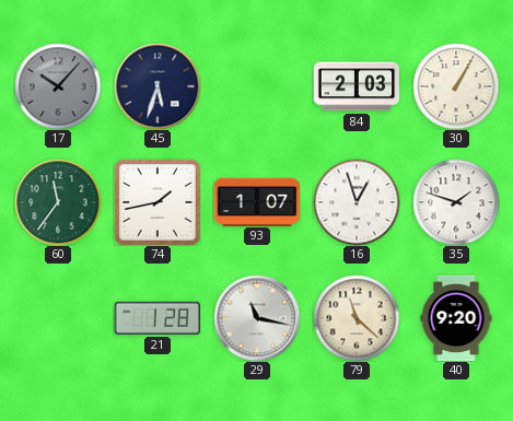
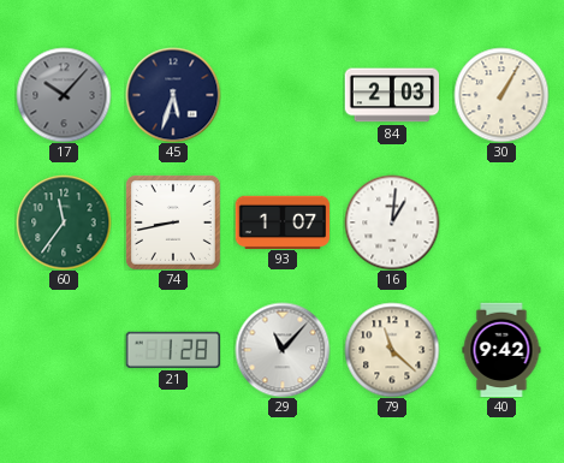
74: 1:43 -> 8:43
16: 12:57 -> 1:01
35: 1:48 -> none
29: 11:17 -> 11:07
40: 9:20 -> 9:42
